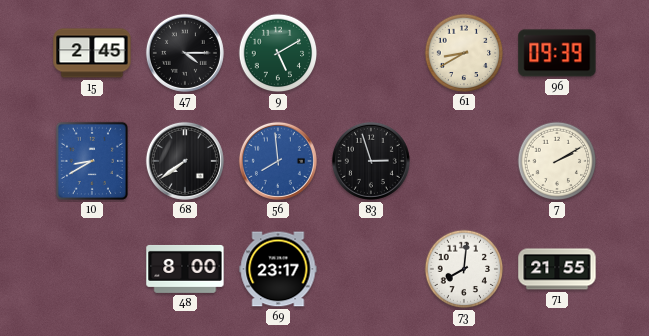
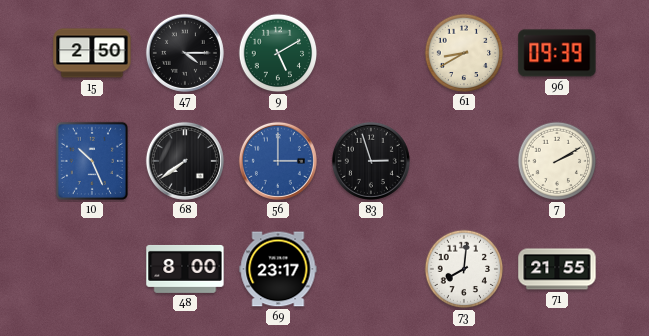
15: 2:45 -> 2:50
10: 8:40 -> 10:26
56: 7:59 -> 3:00
